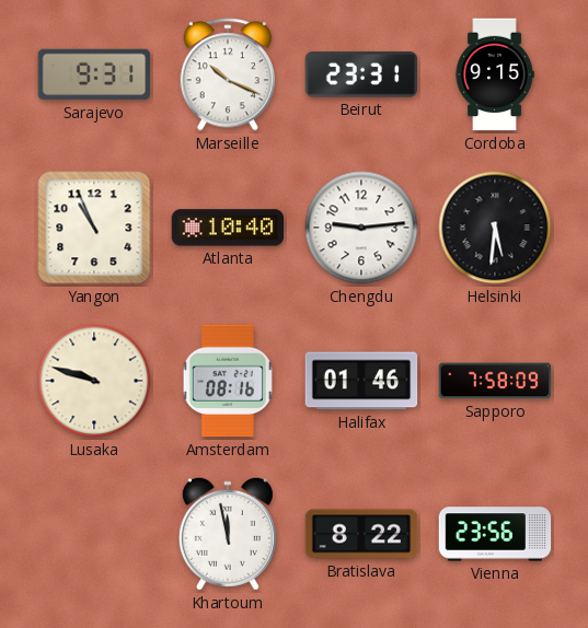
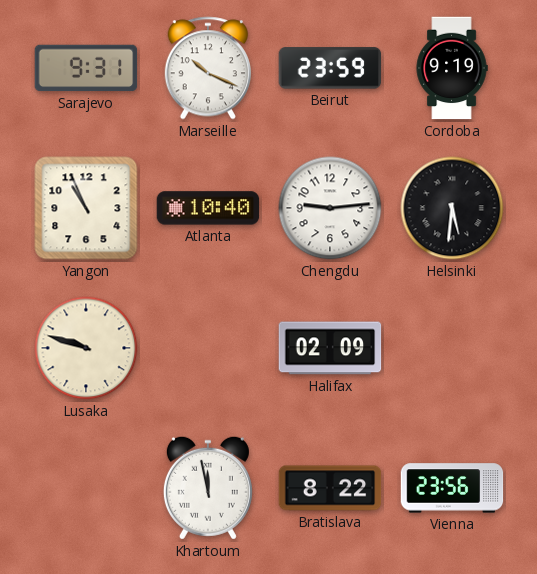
Beirut: 23:31 -> 23:59
Cordoba: 9:15 -> 9:19
Amsterdam: 08:16 -> none
Halifax: 01:46 -> 02:09
Sapporo: 7:58 -> none
